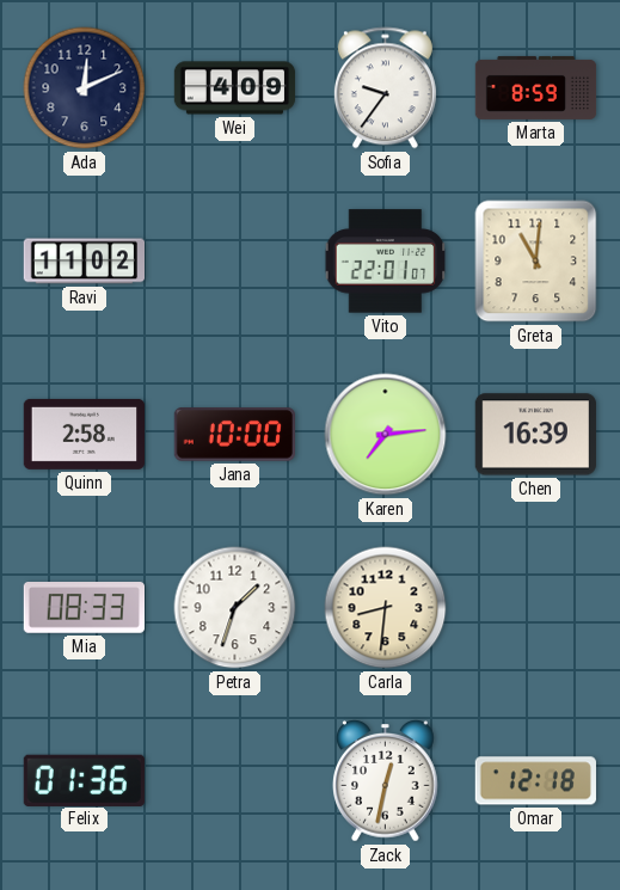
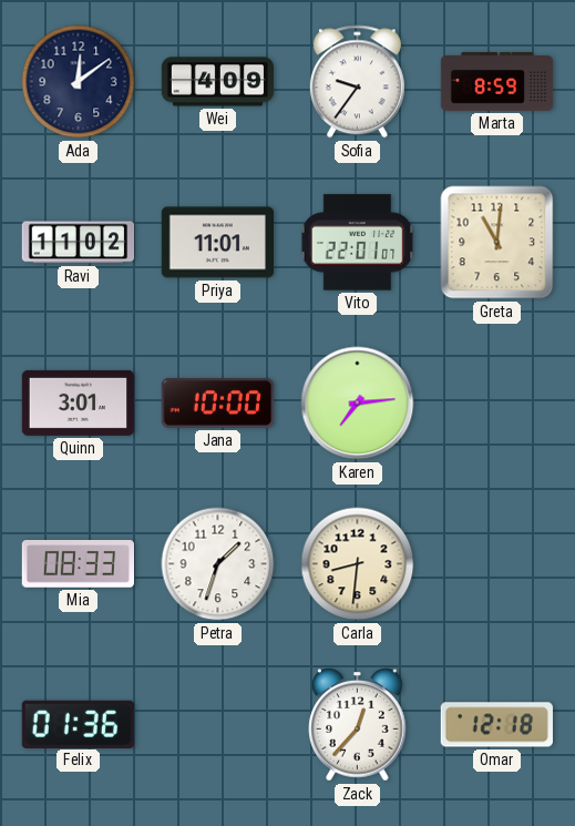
Ada: 12:11 -> 12:09
Priya: none -> 11:01
Quinn: 2:58 -> 3:01
Chen: 16:39 -> none
Zack: 12:32 -> 12:37
